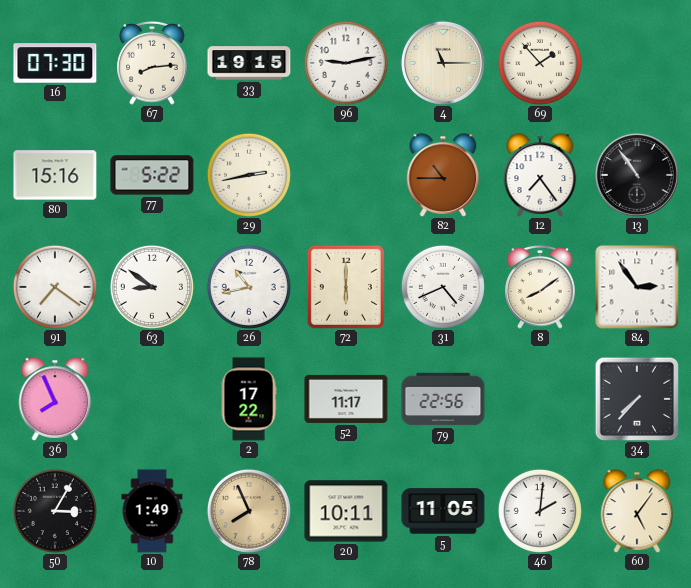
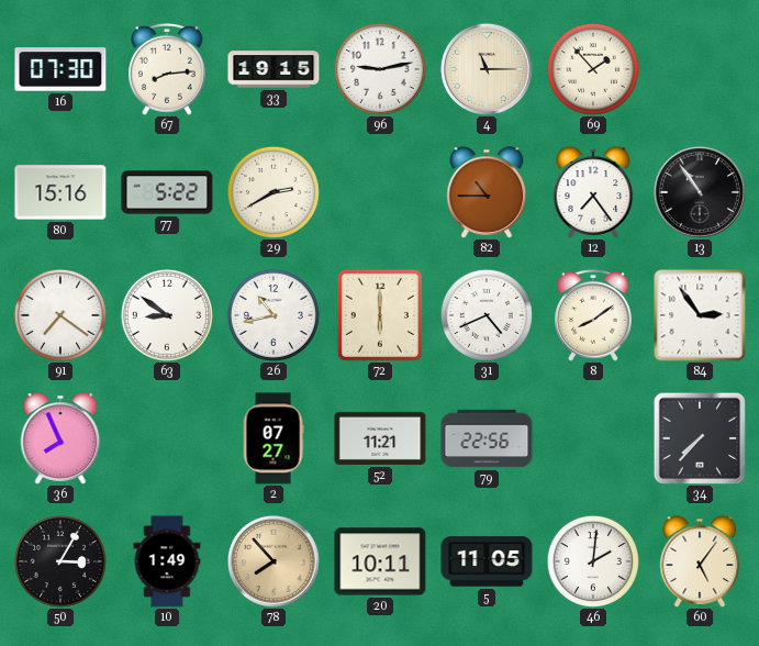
29: 2:43 -> 2:40
2: 17:22 -> 07:27
52: 11:17 -> 11:21
78: 7:56 -> 7:53
